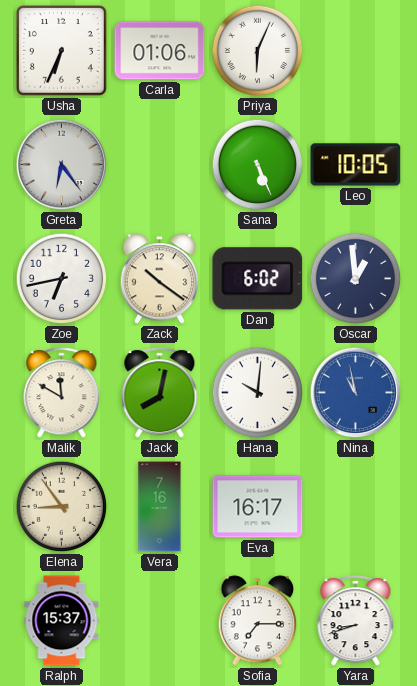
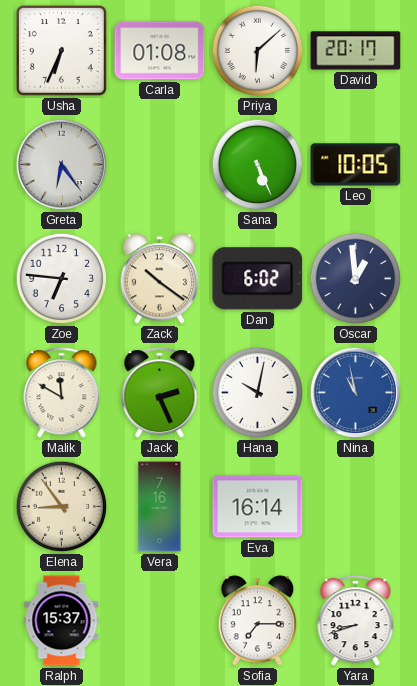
Carla: 01:06 -> 01:08
Priya: 6:04 -> 6:08
David: none -> 20:17
Zoe: 6:43 -> 6:46
Jack: 8:02 -> 2:26
Hana: 10:01 -> 10:02
Eva: 16:17 -> 16:14
